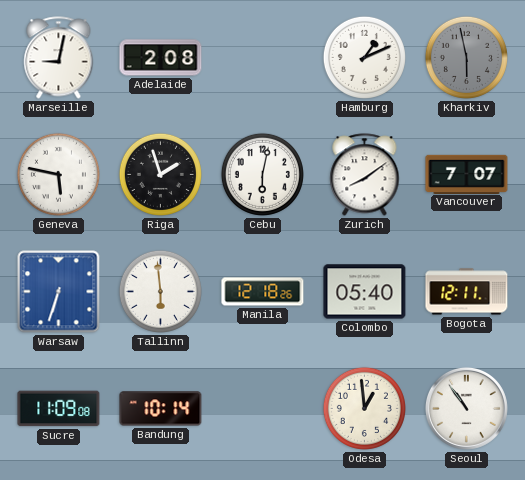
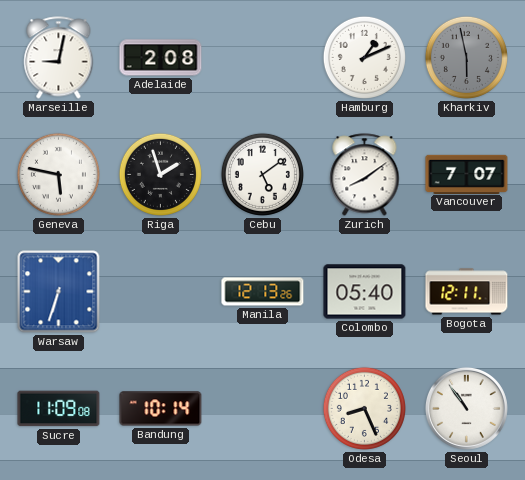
Cebu: 6:02 -> 5:09
Tallinn: 5:59 -> none
Manila: 12:18 -> 12:13
Odesa: 12:59 -> 8:26
